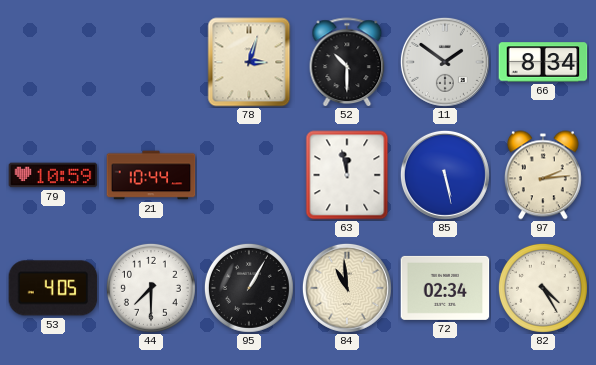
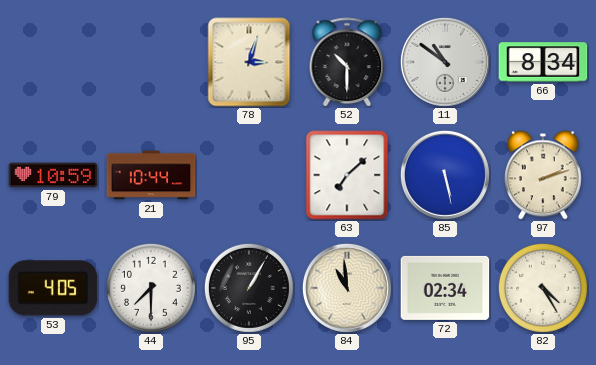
11: 1:51 -> 10:51
63: 11:58 -> 7:08
97: 2:14 -> 2:12
